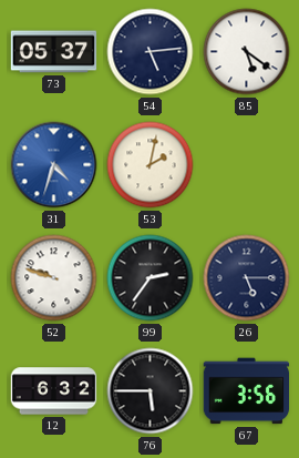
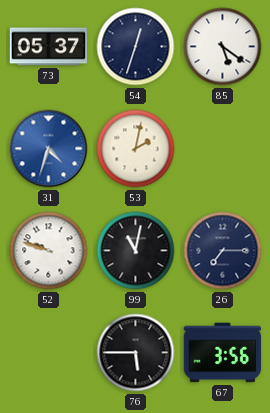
54: 5:14 -> 12:33
99: 2:36 -> 11:02
26: 5:15 -> 7:15
12: 6:32 -> none
